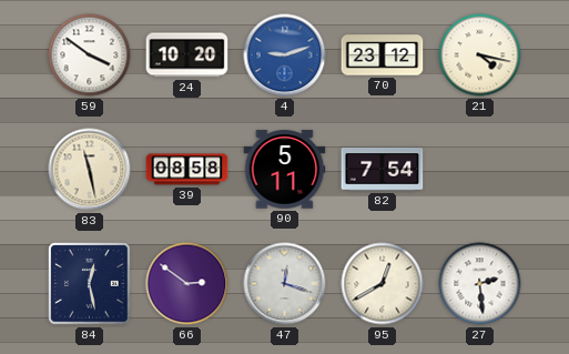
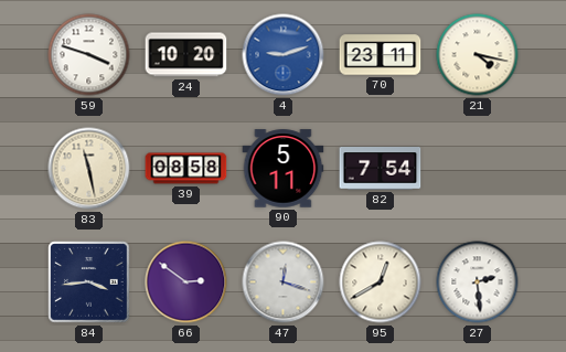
59: 3:51 -> 3:48
70: 23:12 -> 23:11
84: 12:28 -> 3:44
